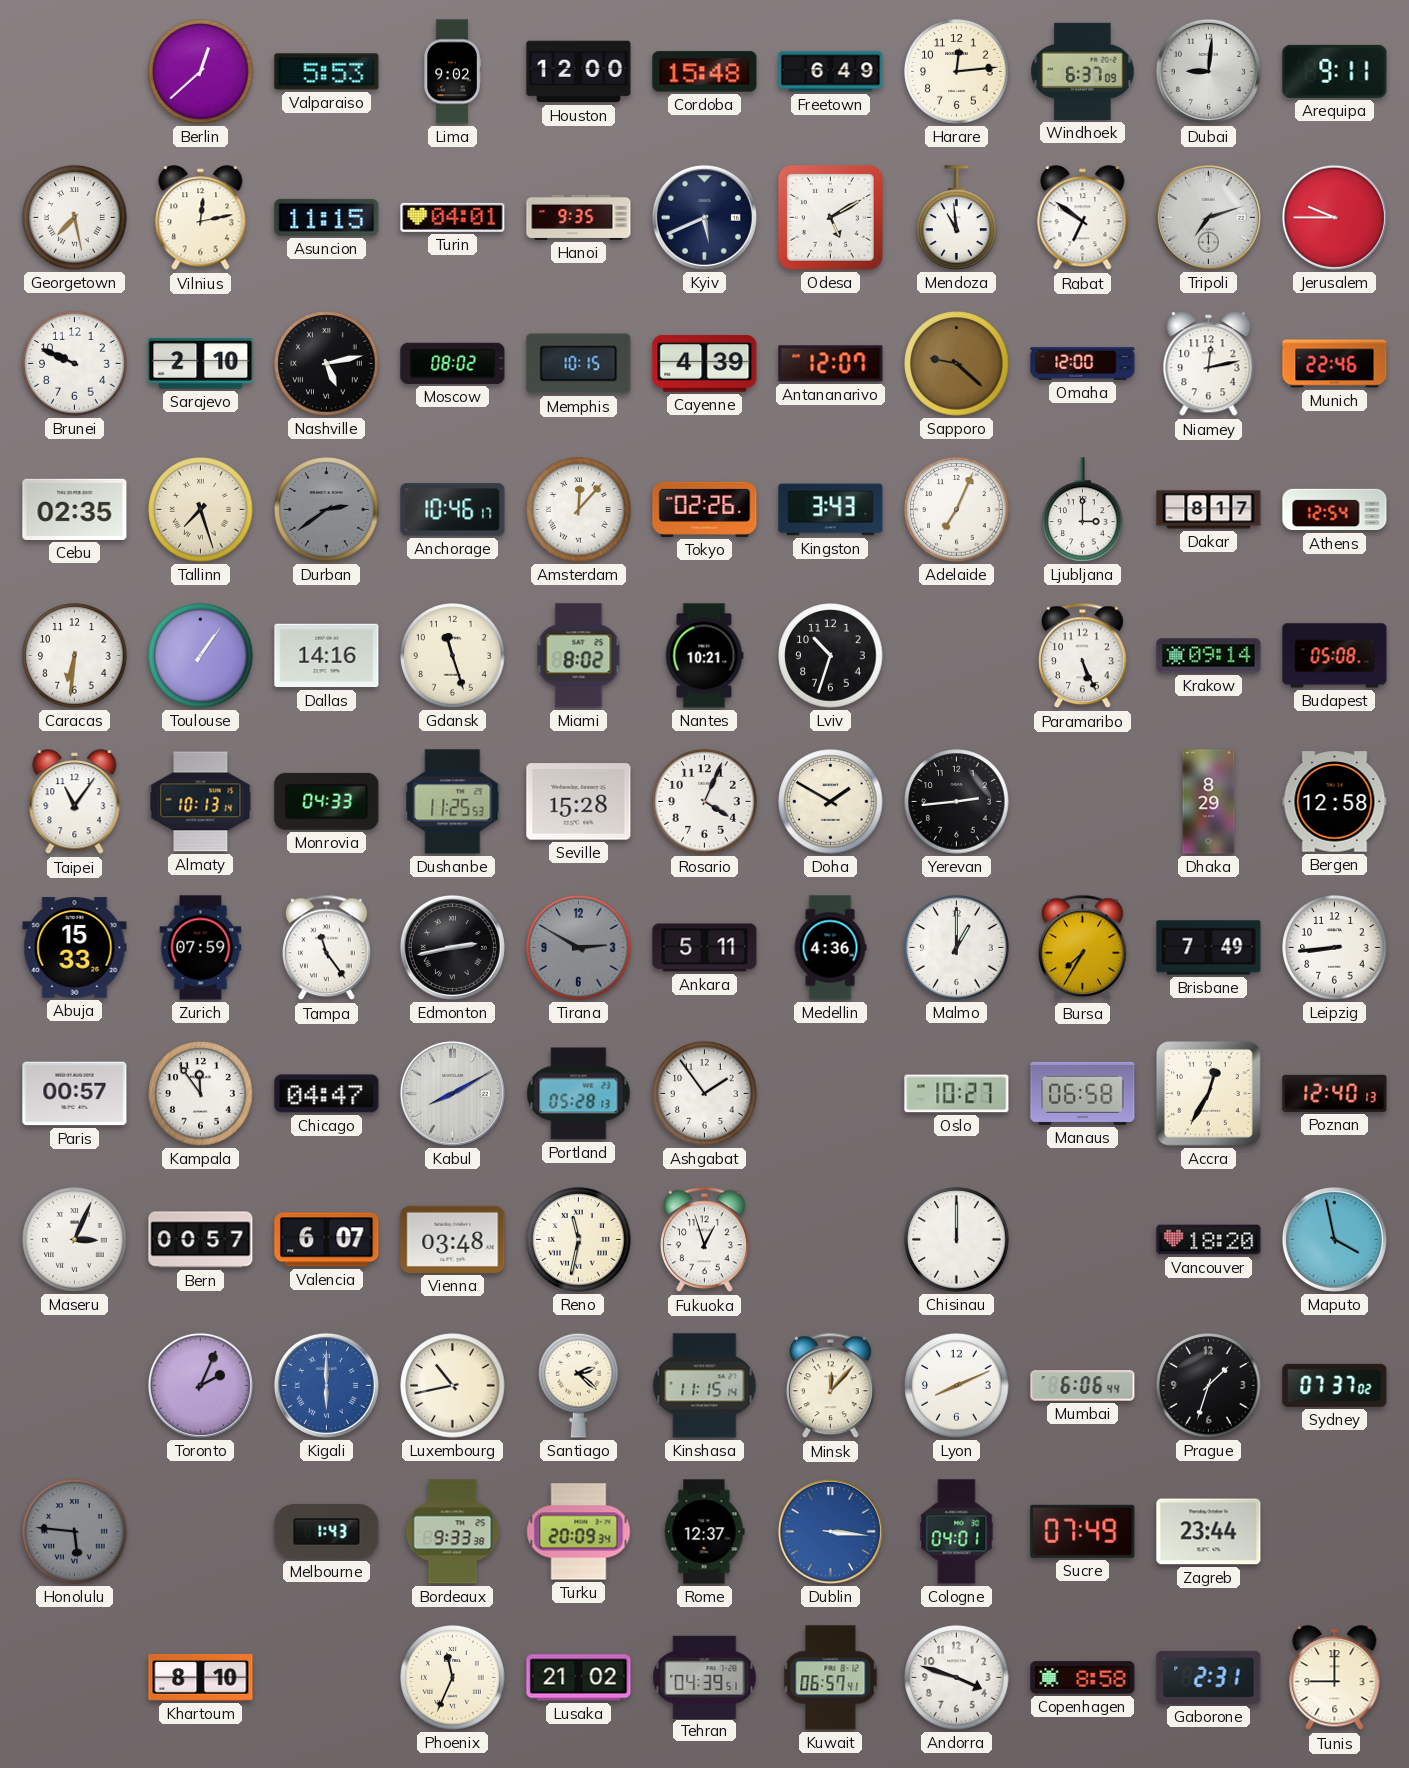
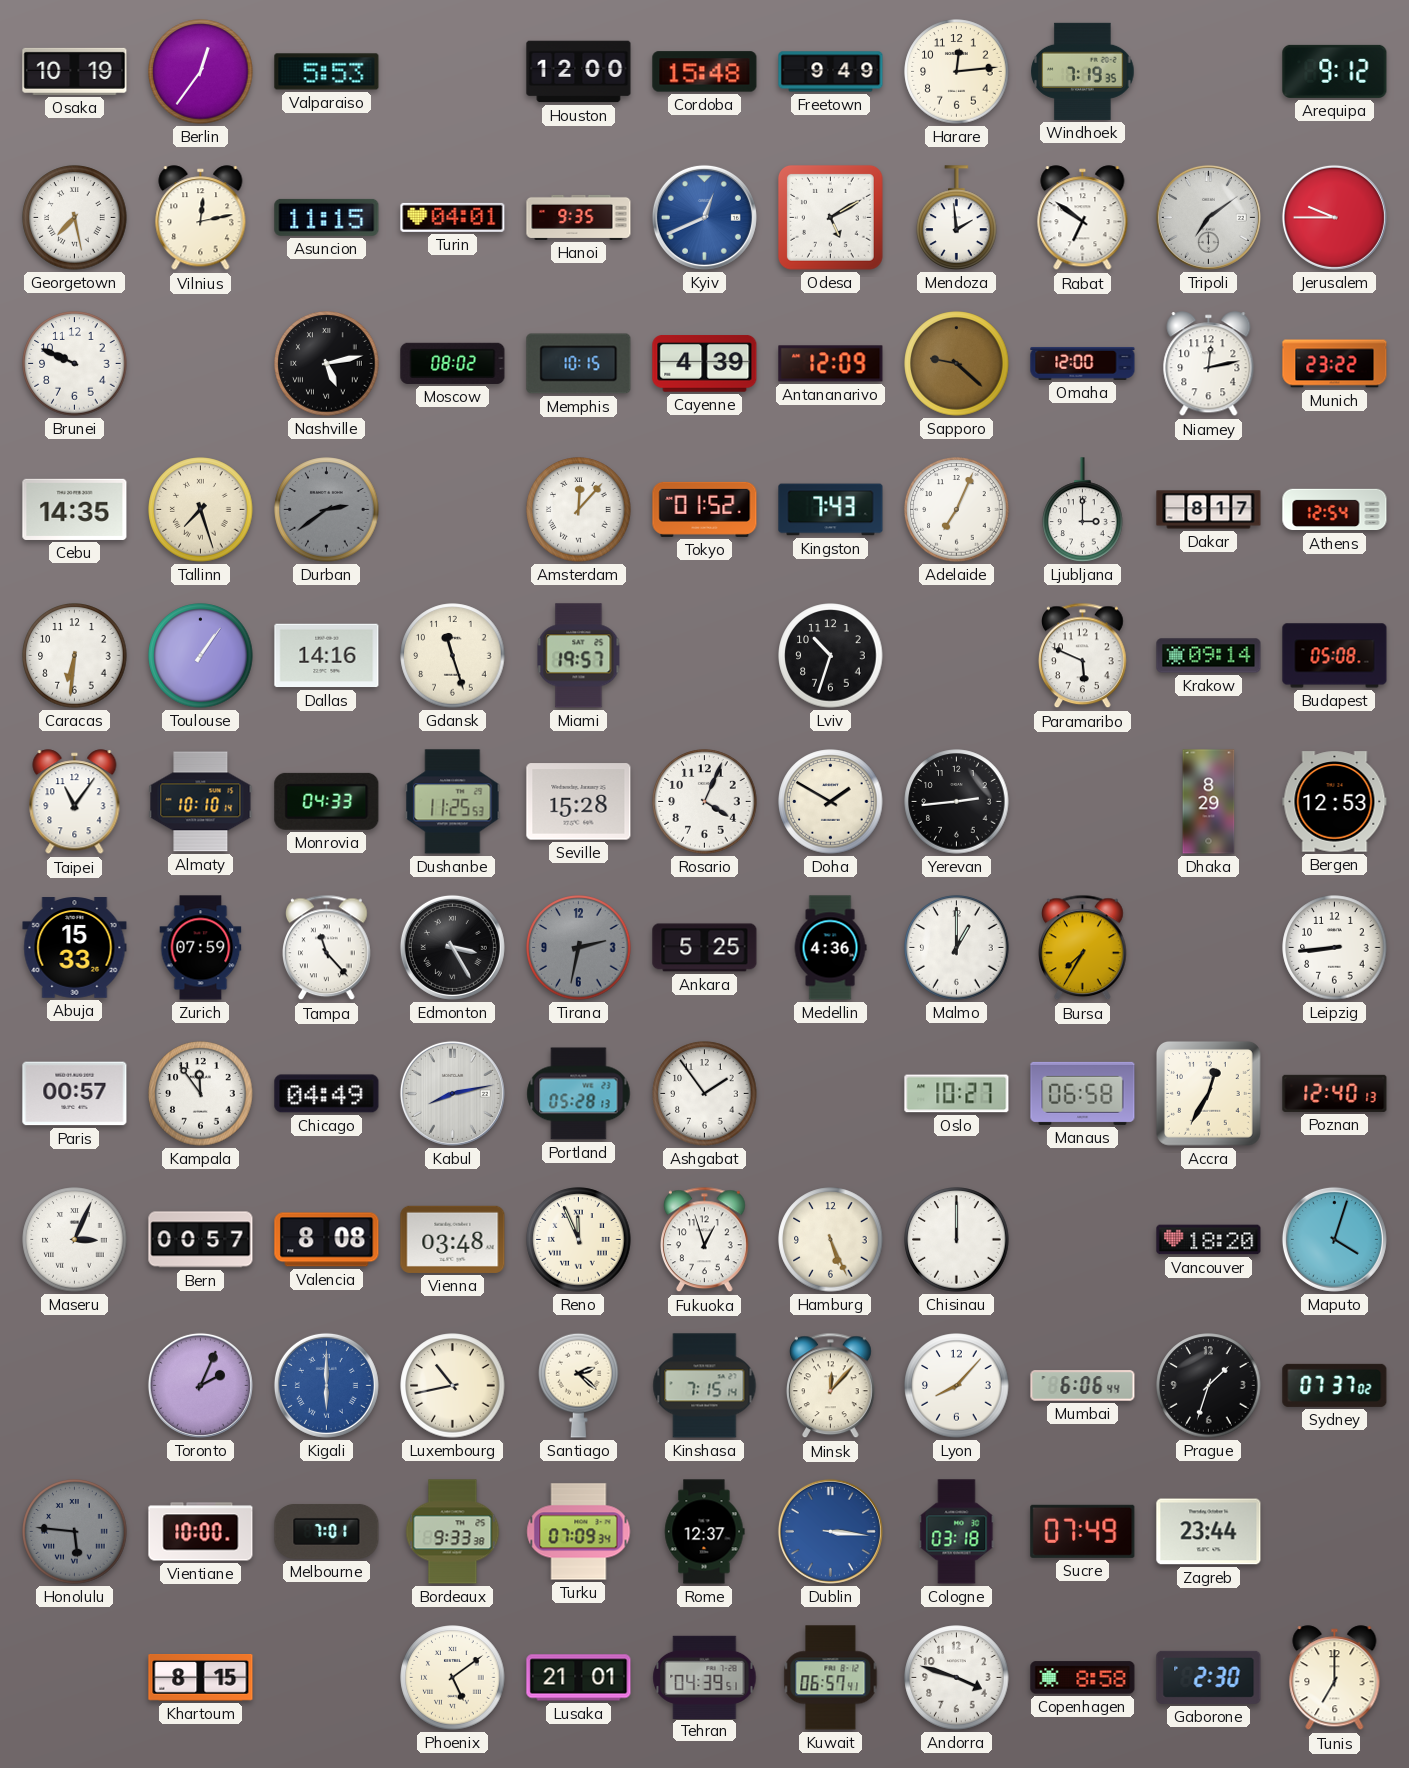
Osaka: none -> 10:19
Berlin: 12:38 -> 12:36
Lima: 9:02 -> none
Freetown: 6:49 -> 9:49
Windhoek: 6:37 -> 7:19
Dubai: 9:01 -> none
Arequipa: 9:11 -> 9:12
Kyiv: 5:41 -> 12:41
Kyiv dial: navy -> blue
Mendoza: 10:59 -> 1:59
Tripoli: 7:12 -> 7:09
Sarajevo: 2:10 -> none
Antananarivo: 12:07 -> 12:09
Munich: 22:46 -> 23:22
Cebu: 02:35 -> 14:35
Anchorage: 10:46 -> none
Tokyo: 02:26 -> 01:52
Kingston: 3:43 -> 7:43
Miami: 8:02 -> 19:57
Nantes: 10:21 -> none
Paramaribo: 5:26 -> 5:49
Almaty: 10:13 -> 10:10
Bergen: 12:58 -> 12:53
Tampa: 11:24 -> 11:23
Edmonton: 2:43 -> 3:25
Tirana: 2:50 -> 2:32
Ankara: 5:11 -> 5:25
Brisbane: 7:49 -> none
Chicago: 04:47 -> 04:49
Kabul: 8:10 -> 8:13
Valencia: 6:07 -> 8:08
Reno: 11:32 -> 11:56
Hamburg: none -> 5:26
Maputo: 3:58 -> 4:03
Kinshasa: 11:15 -> 7:15
Lyon: 8:11 -> 8:07
Vientiane: none -> 10:00
Melbourne: 1:43 -> 7:01
Turku: 20:09 -> 07:09
Cologne: 04:01 -> 03:18
Khartoum: 8:10 -> 8:15
Phoenix: 11:34 -> 5:09
Lusaka: 21:02 -> 21:01
Gaborone: 2:31 -> 2:30
Tunis: 9:00 -> 7:00
